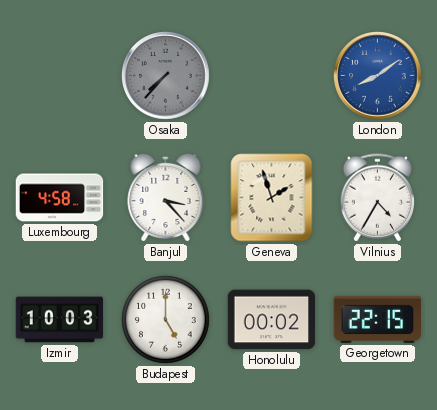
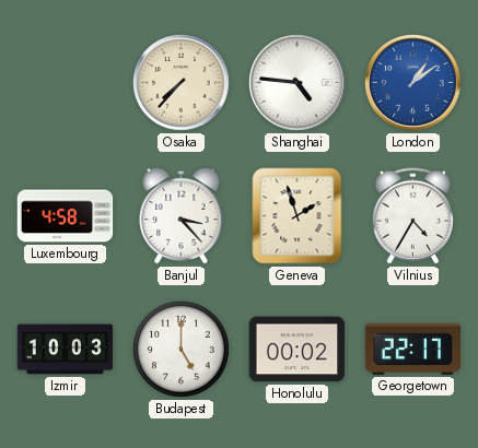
Osaka dial: grey -> cream
Shanghai: none -> 4:46
London: 8:09 -> 1:09
Georgetown: 22:15 -> 22:17
